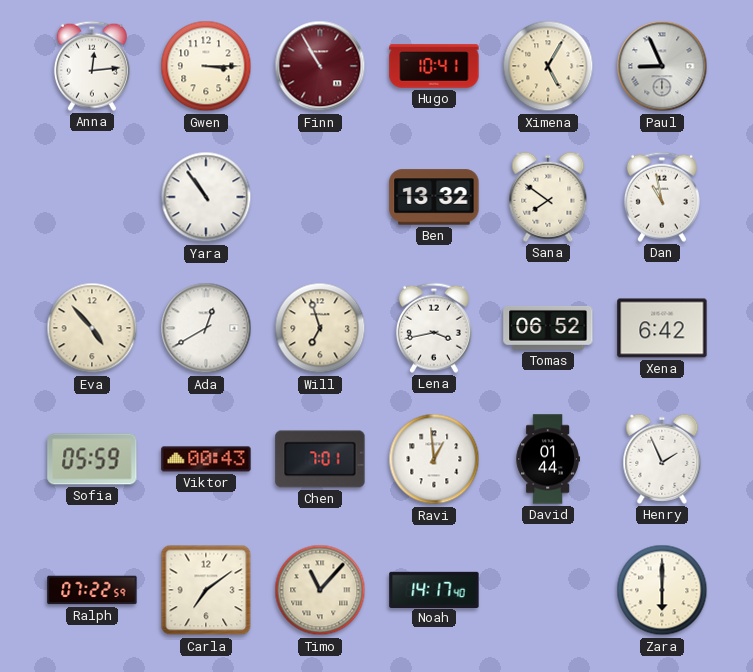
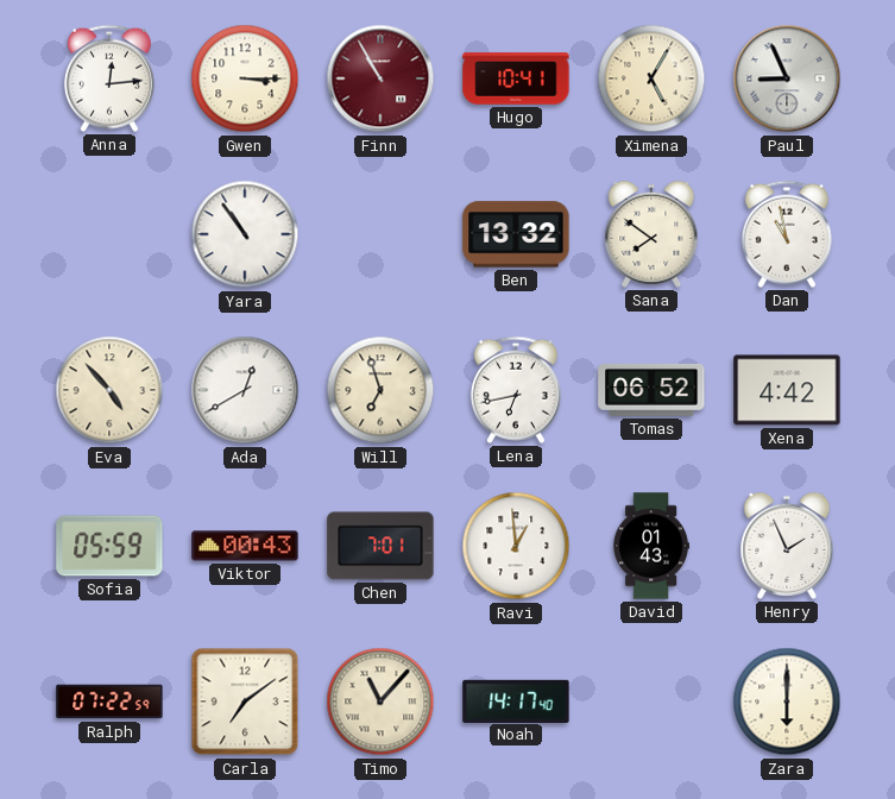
Lena: 3:43 -> 6:43
Xena: 6:42 -> 4:42
David: 01:44 -> 01:43
